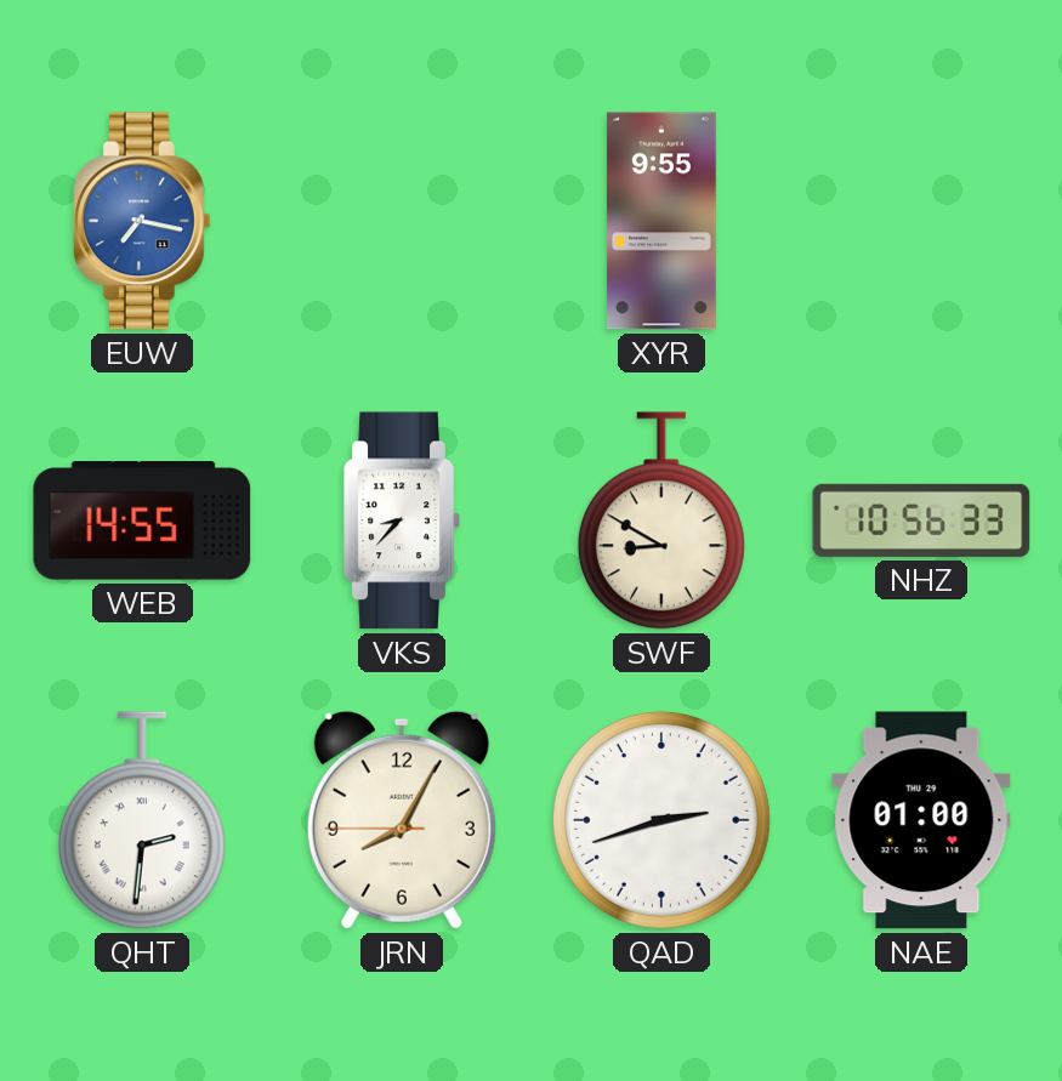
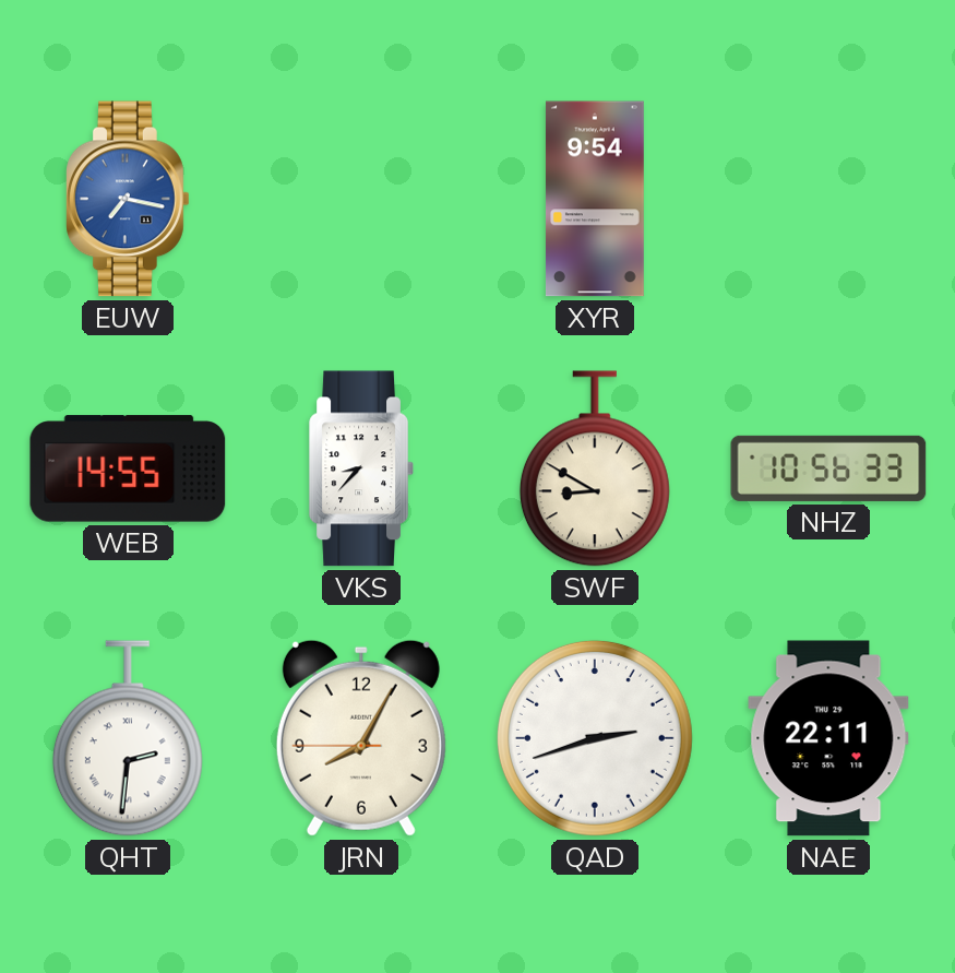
XYR: 9:55 -> 9:54
NAE: 01:00 -> 22:11
